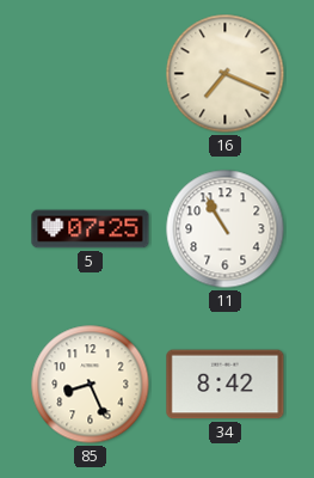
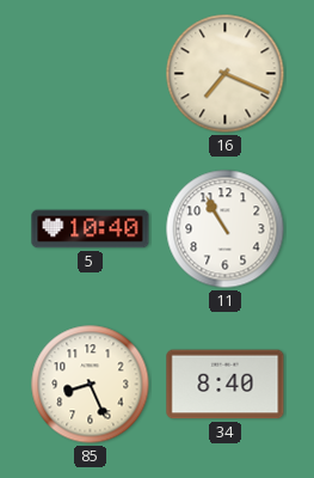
5: 07:25 -> 10:40
34: 8:42 -> 8:40
